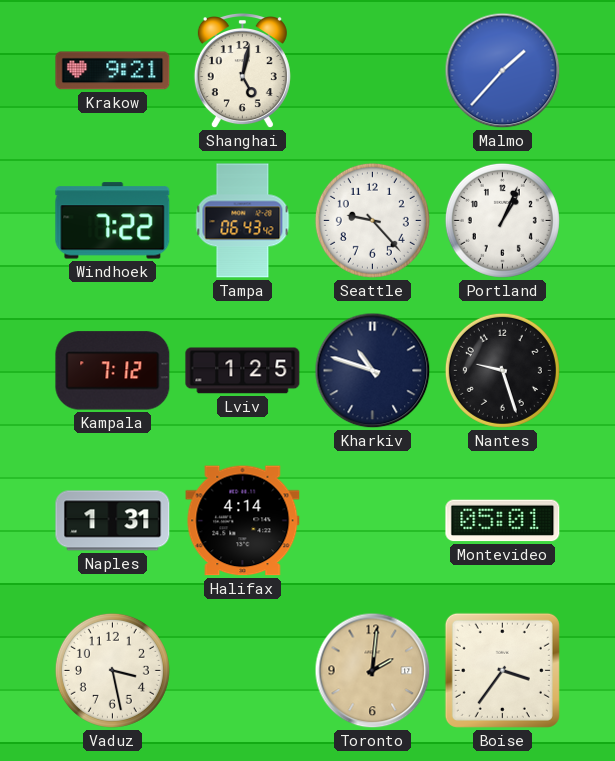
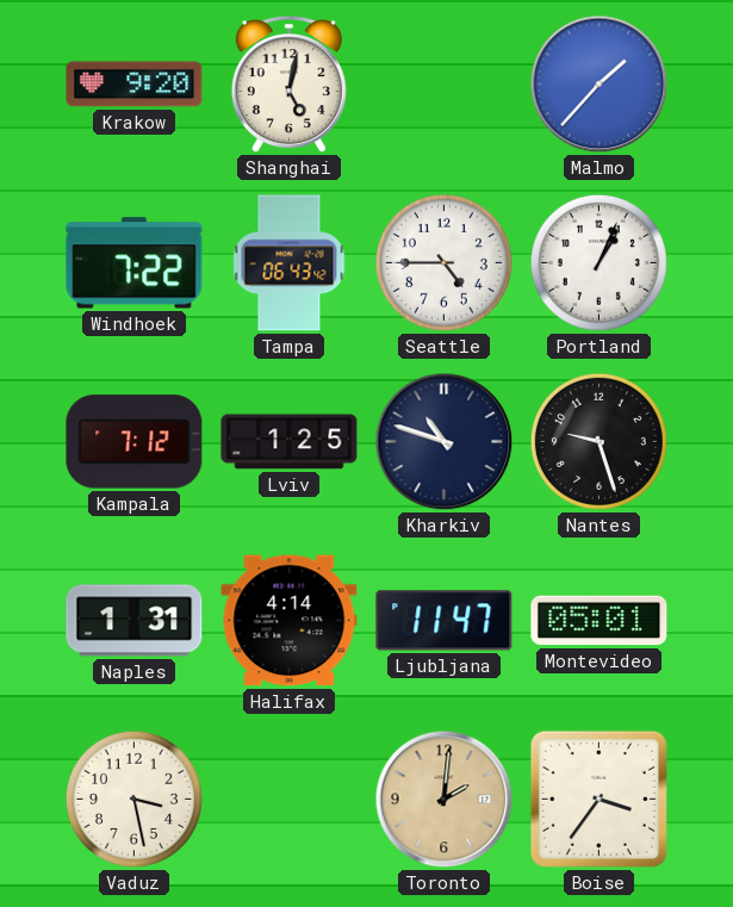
Krakow: 9:21 -> 9:20
Seattle: 9:23 -> 4:45
Ljubljana: none -> 11:47
